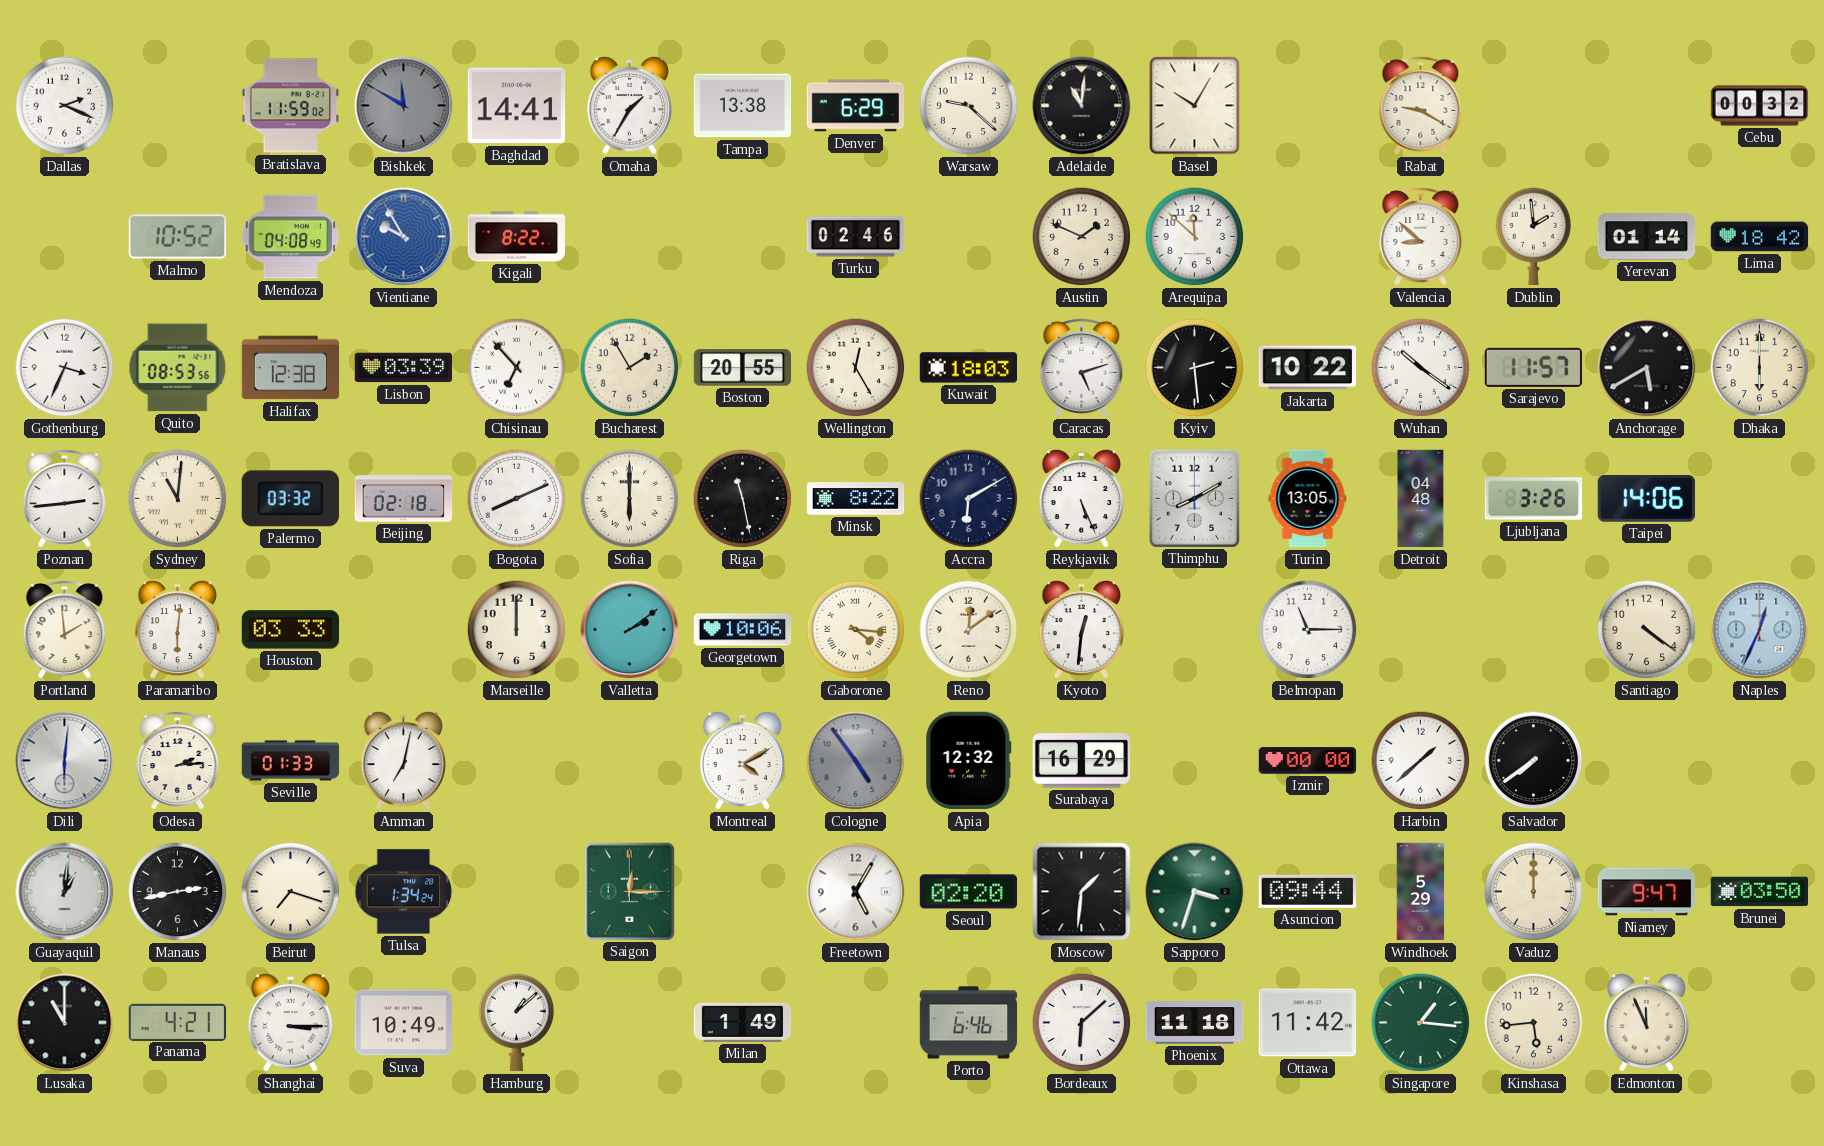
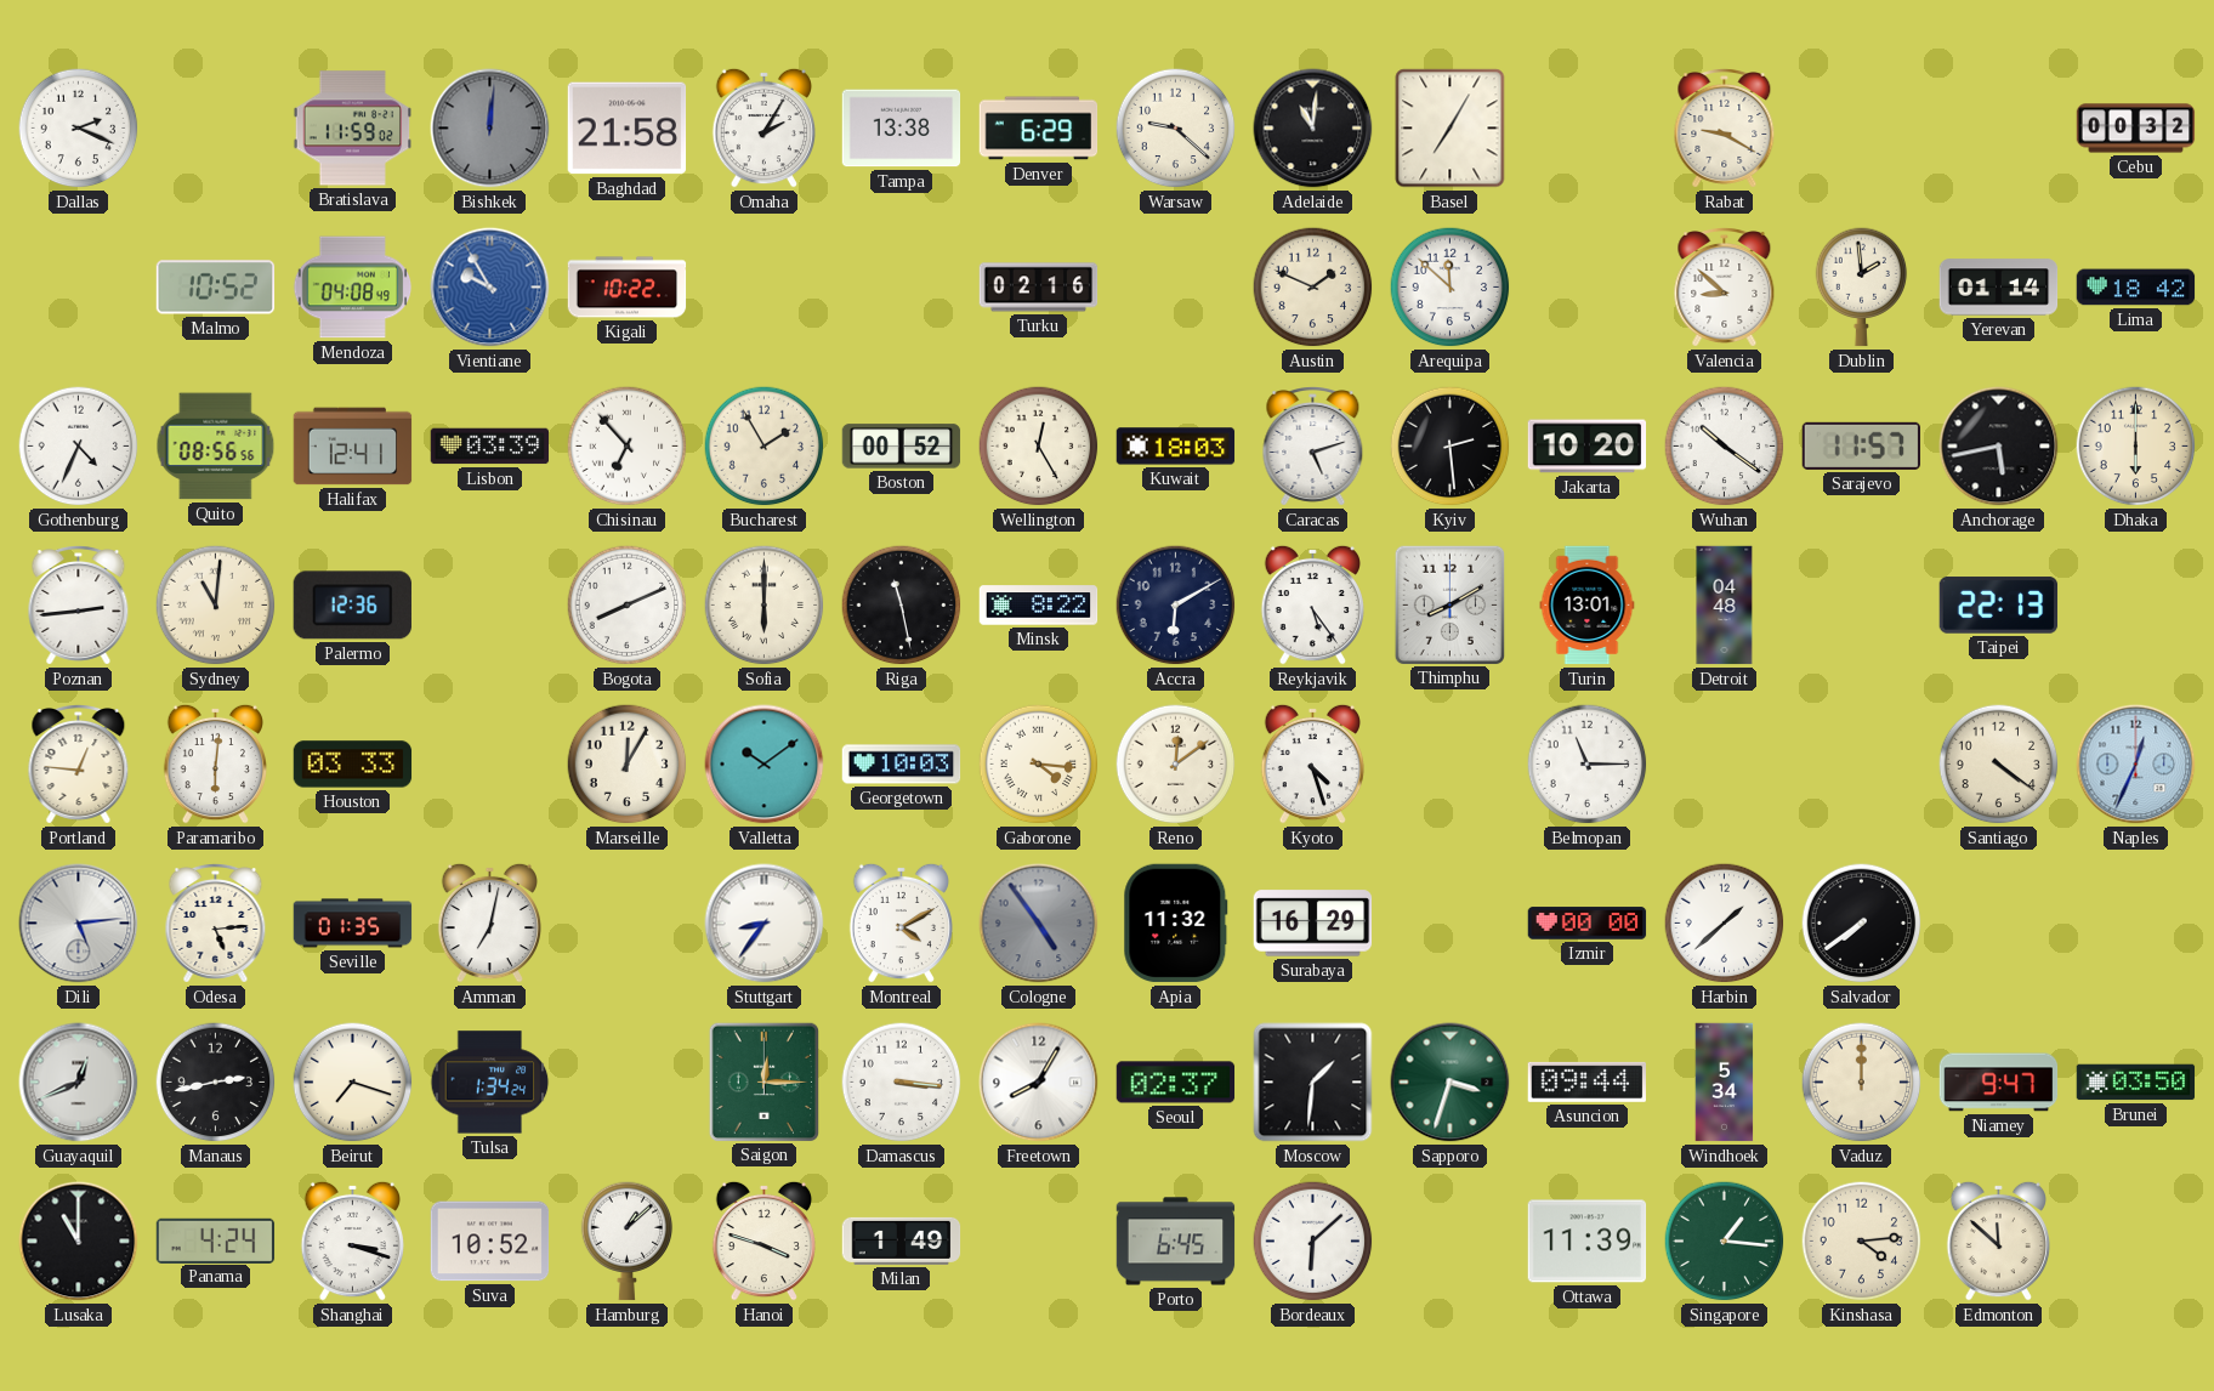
Bishkek: 11:50 -> 12:01
Baghdad: 14:41 -> 21:58
Omaha: 1:35 -> 2:05
Basel: 10:05 -> 7:05
Kigali: 8:22 -> 10:22
Turku: 02:46 -> 02:16
Gothenburg: 3:34 -> 4:34
Quito: 08:53 -> 08:56
Halifax: 12:38 -> 12:41
Boston: 20:55 -> 00:52
Jakarta: 10:22 -> 10:20
Anchorage: 5:40 -> 5:43
Palermo: 03:32 -> 12:36
Beijing: 02:18 -> none
Reykjavik: 5:26 -> 5:24
Turin: 13:05 -> 13:01
Ljubljana: 3:26 -> none
Taipei: 14:06 -> 22:13
Portland: 1:59 -> 12:46
Marseille: 12:00 -> 12:05
Valletta: 2:09 -> 10:09
Georgetown: 10:06 -> 10:03
Kyoto: 12:31 -> 4:27
Dili: 6:01 -> 5:14
Odesa: 2:14 -> 5:14
Seville: 01:33 -> 01:35
Stuttgart: none -> 8:36
Apia: 12:32 -> 11:32
Guayaquil: 1:01 -> 12:41
Damascus: none -> 3:16
Freetown: 5:05 -> 8:05
Seoul: 02:20 -> 02:37
Windhoek: 5:29 -> 5:34
Panama: 4:21 -> 4:24
Shanghai: 3:15 -> 3:18
Suva: 10:49 -> 10:52
Hanoi: none -> 3:48
Porto: 6:46 -> 6:45
Phoenix: 11:18 -> none
Ottawa: 11:42 -> 11:39
Kinshasa: 5:44 -> 4:14
Edmonton: 11:56 -> 11:52
